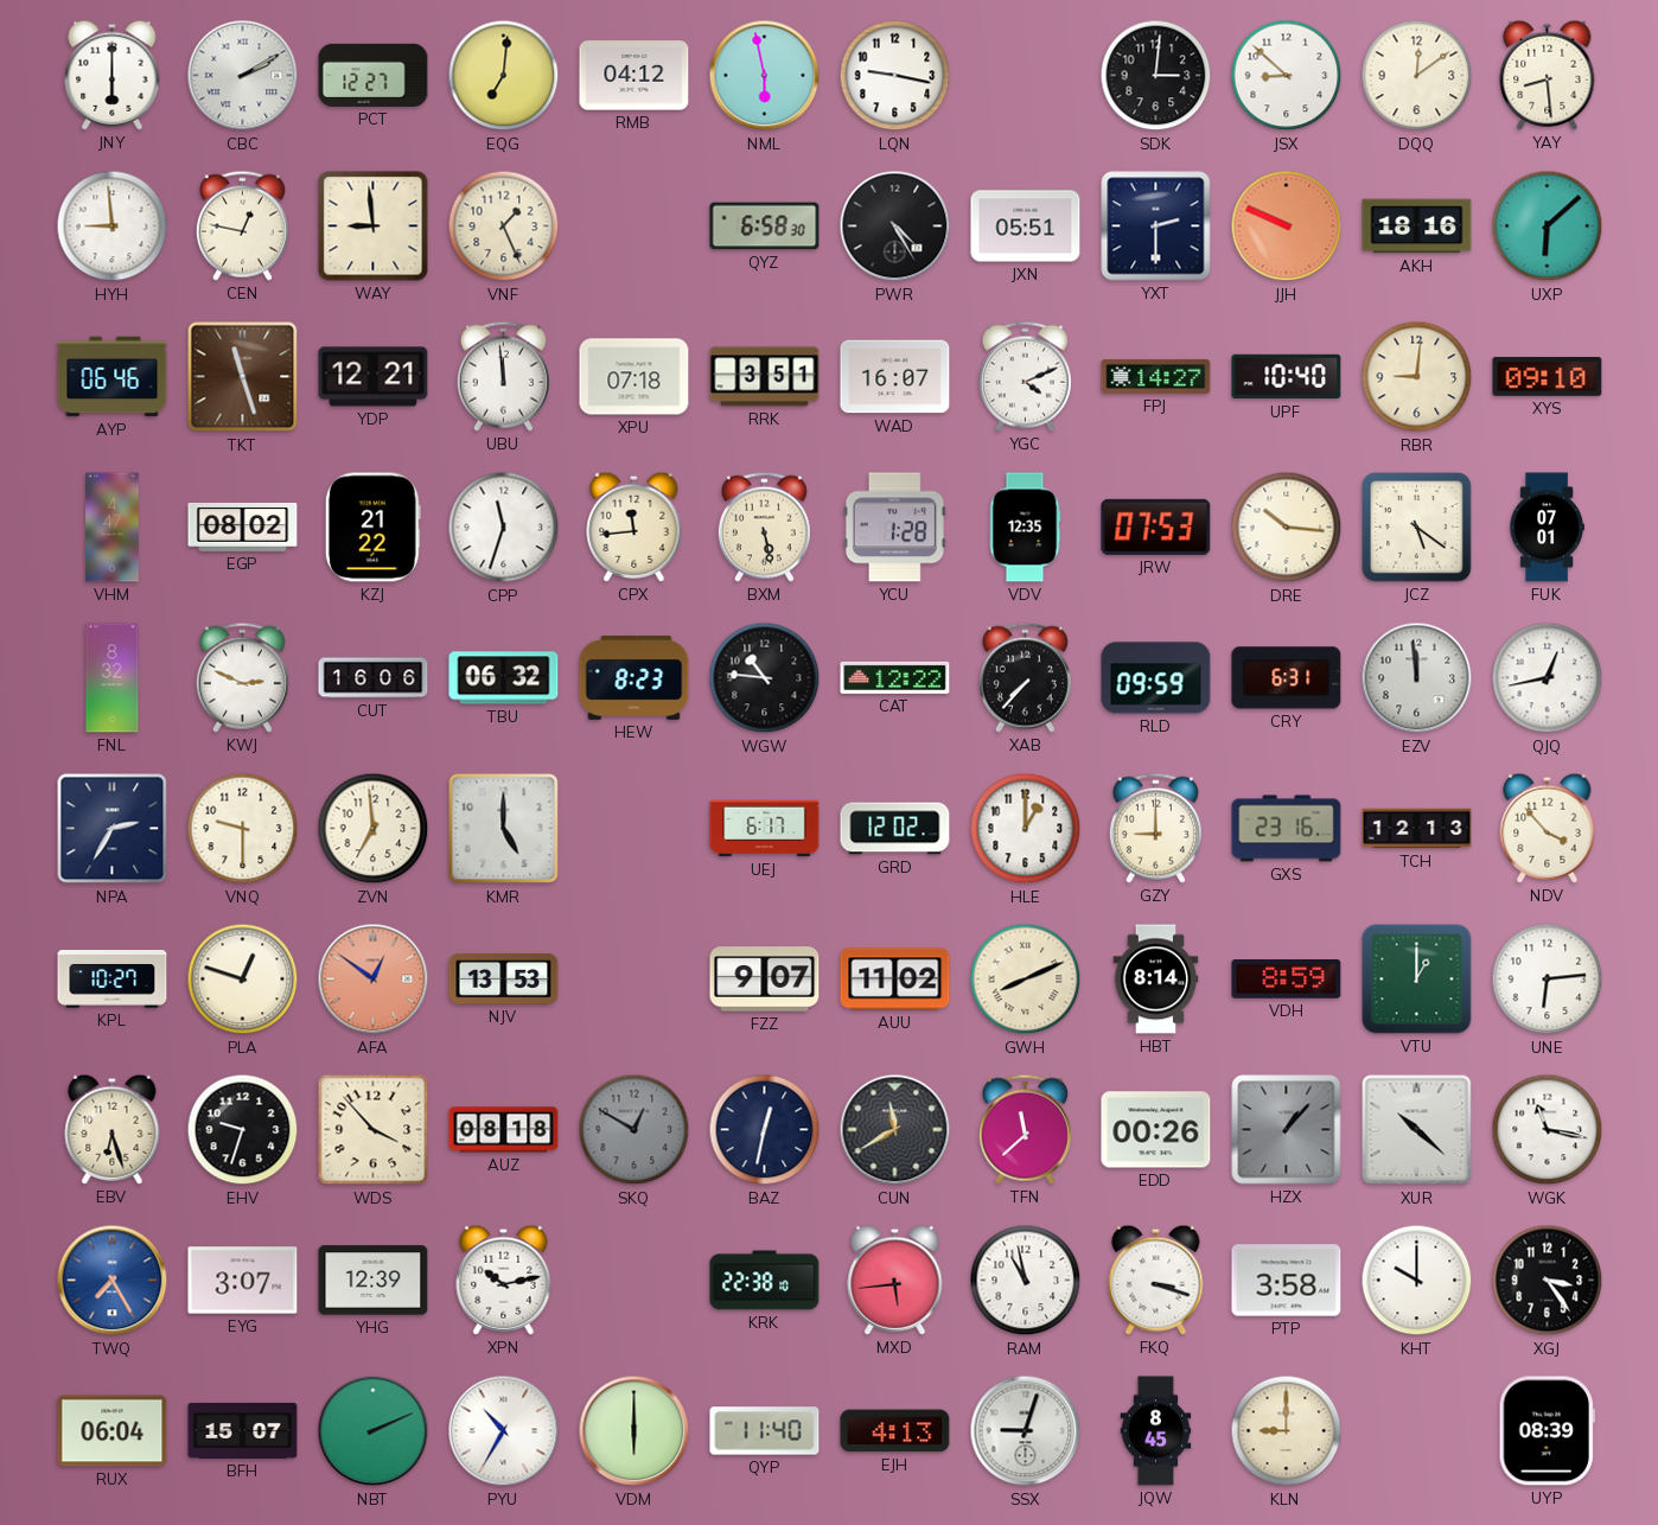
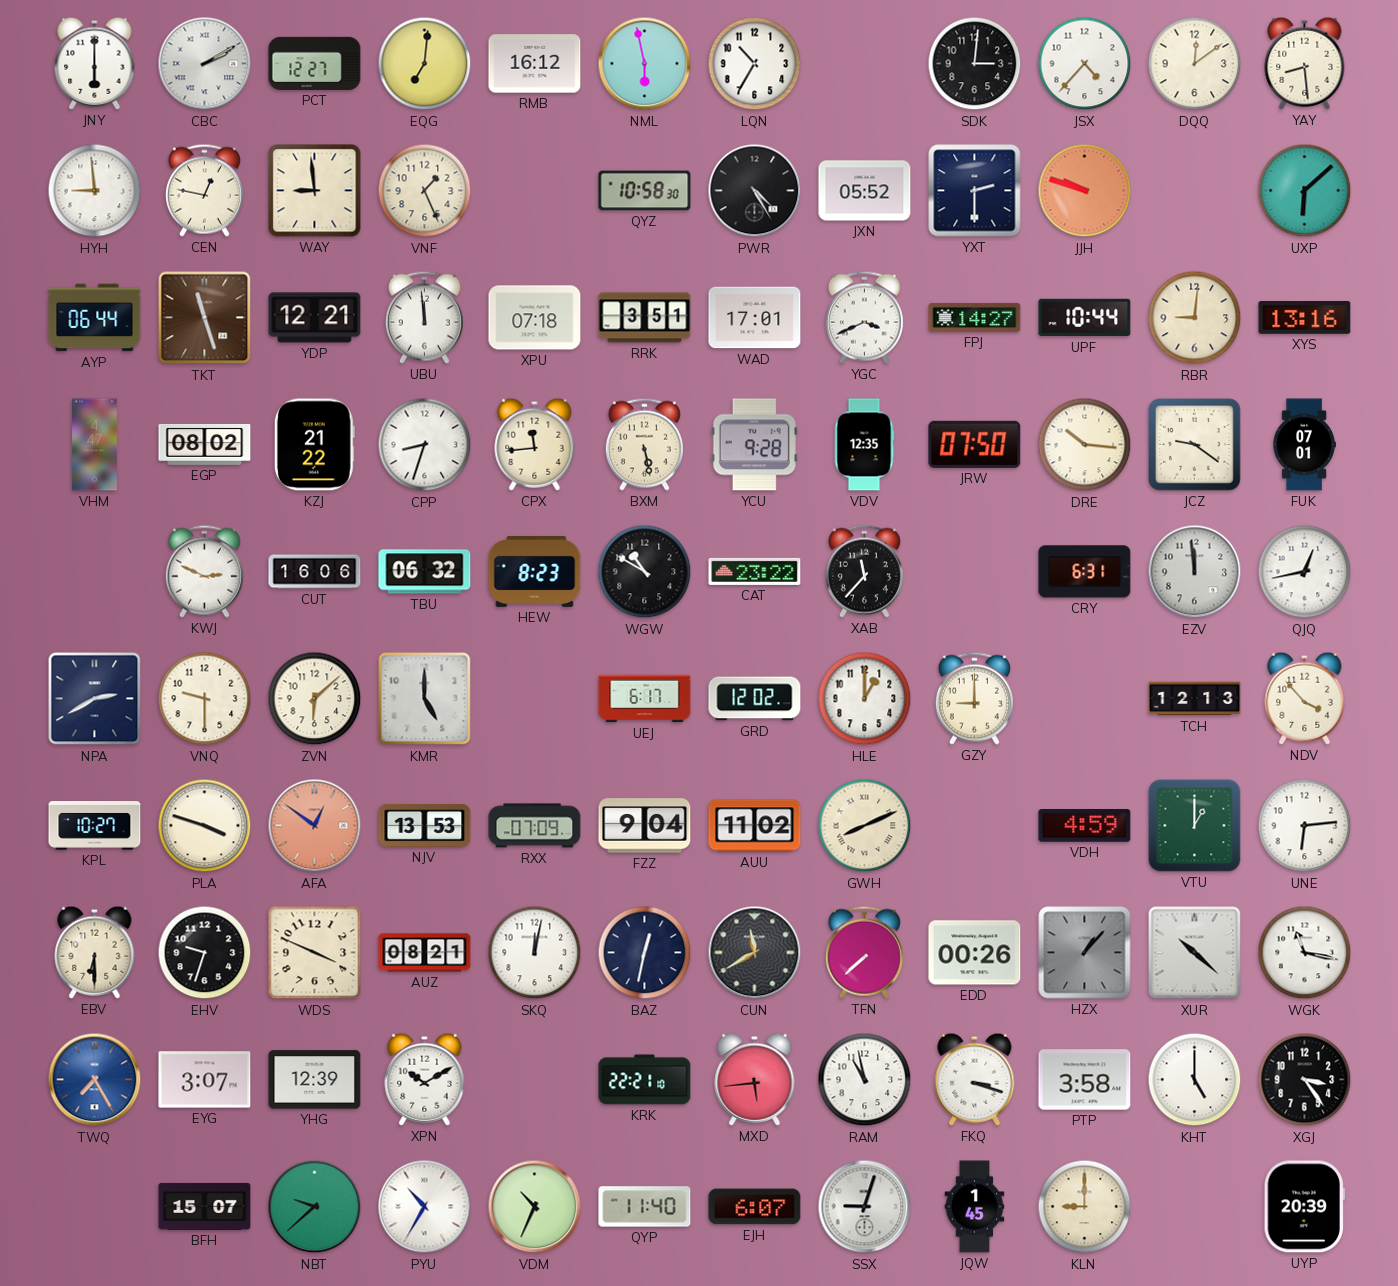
RMB: 04:12 -> 16:12
LQN: 9:17 -> 10:35
JSX: 8:52 -> 4:37
QYZ: 6:58 -> 10:58
JXN: 05:51 -> 05:52
JJH: 9:49 -> 9:48
AKH: 18:16 -> none
AYP: 06:46 -> 06:44
WAD: 16:07 -> 17:01
YGC: 4:11 -> 3:41
UPF: 10:40 -> 10:44
XYS: 09:10 -> 13:16
CPP: 11:33 -> 8:33
YCU: 1:28 -> 9:28
JRW: 07:53 -> 07:50
JCZ: 5:21 -> 9:21
FNL: 8:32 -> none
WGW: 10:46 -> 10:50
CAT: 12:22 -> 23:22
XAB: 7:37 -> 11:37
RLD: 09:59 -> none
NPA: 2:35 -> 2:40
ZVN: 6:59 -> 6:08
GXS: 23:16 -> none
PLA: 12:48 -> 3:48
RXX: none -> 07:09
FZZ: 9:07 -> 9:04
HBT: 8:14 -> none
VDH: 8:59 -> 4:59
EBV: 6:27 -> 6:30
WDS: 3:53 -> 3:49
AUZ: 08:18 -> 08:21
SKQ: 12:50 -> 12:02
SKQ dial: grey -> white
TFN: 11:38 -> 7:38
XPN: 10:13 -> 10:10
KRK: 22:38 -> 22:21
KHT: 10:00 -> 5:00
RUX: 06:04 -> none
NBT: 2:11 -> 9:38
VDM: 6:00 -> 10:34
EJH: 4:13 -> 6:07
JQW: 8:45 -> 1:45
UYP: 08:39 -> 20:39
